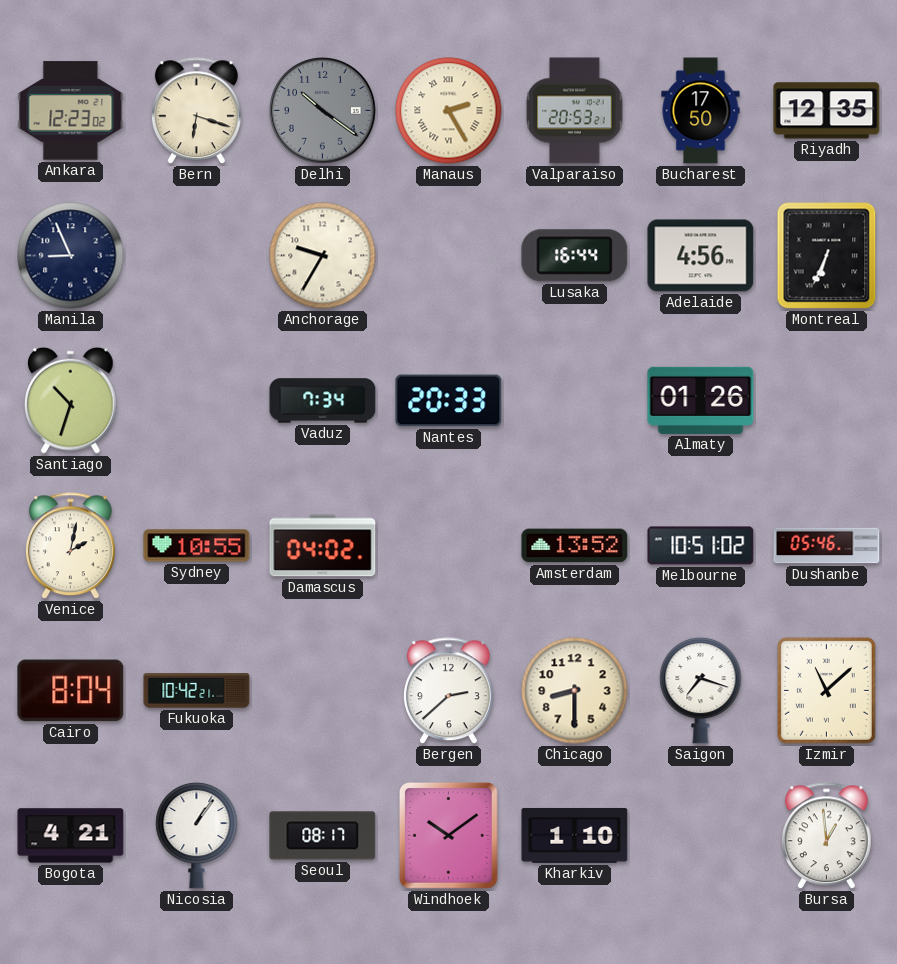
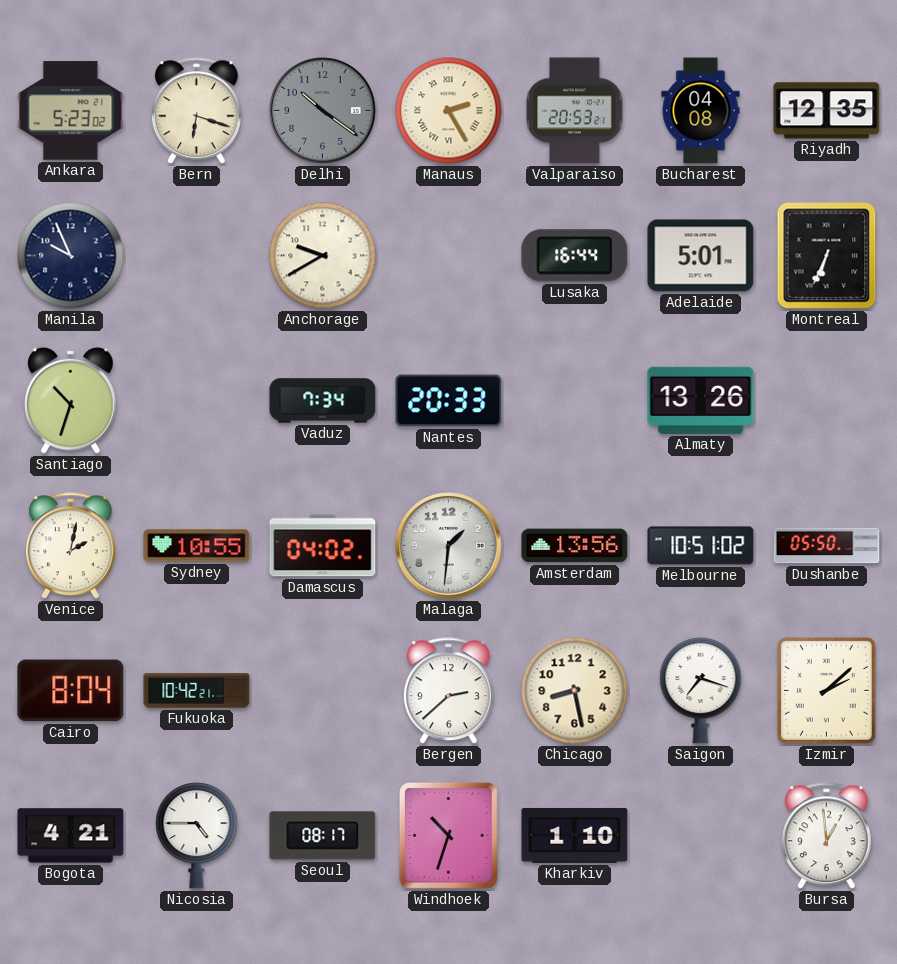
Ankara: 12:23 -> 5:23
Bucharest: 17:50 -> 04:08
Manila: 8:56 -> 9:56
Anchorage: 9:35 -> 9:40
Adelaide: 4:56 -> 5:01
Almaty: 01:26 -> 13:26
Malaga: none -> 1:31
Amsterdam: 13:52 -> 13:56
Dushanbe: 05:46 -> 05:50
Chicago: 8:30 -> 8:28
Izmir: 11:08 -> 2:08
Nicosia: 1:06 -> 4:45
Windhoek: 10:09 -> 10:33
